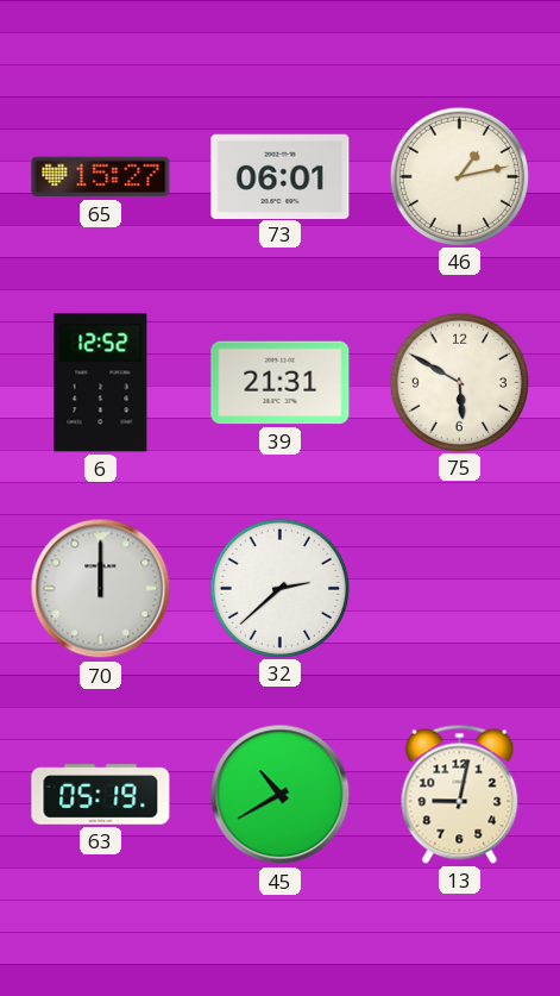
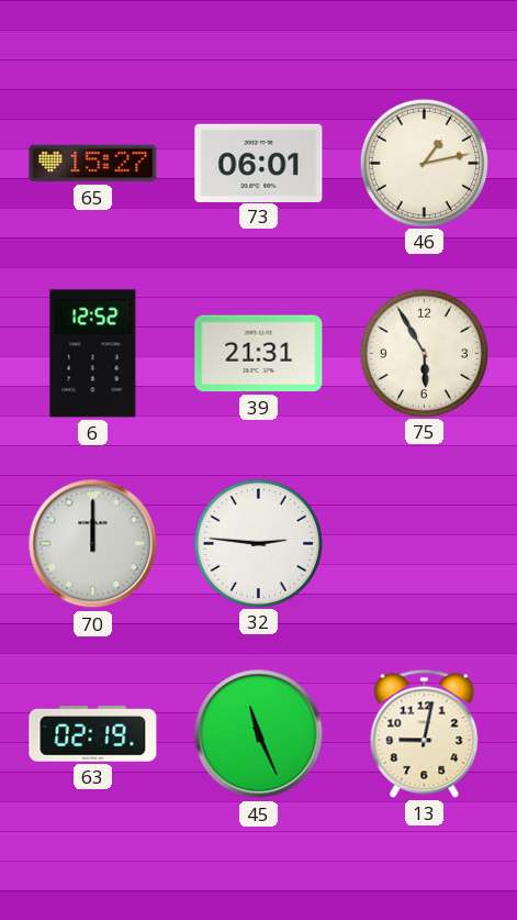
75: 5:50 -> 5:55
32: 2:38 -> 2:46
63: 05:19 -> 02:19
45: 10:40 -> 11:26
